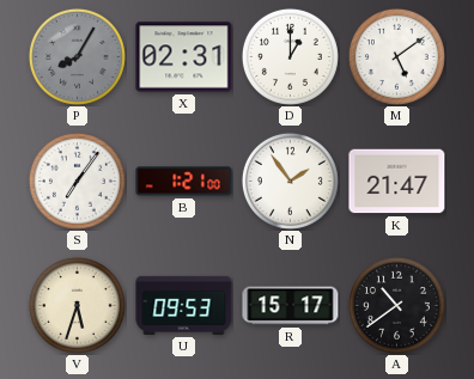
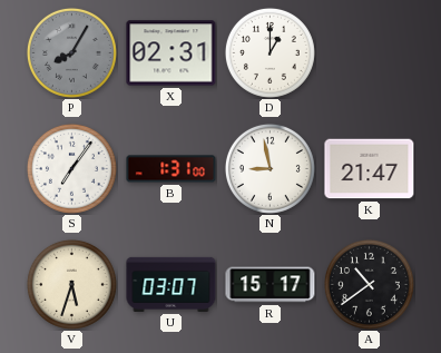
M: 5:09 -> none
B: 1:21 -> 1:31
N: 1:54 -> 8:58
U: 09:53 -> 03:07
